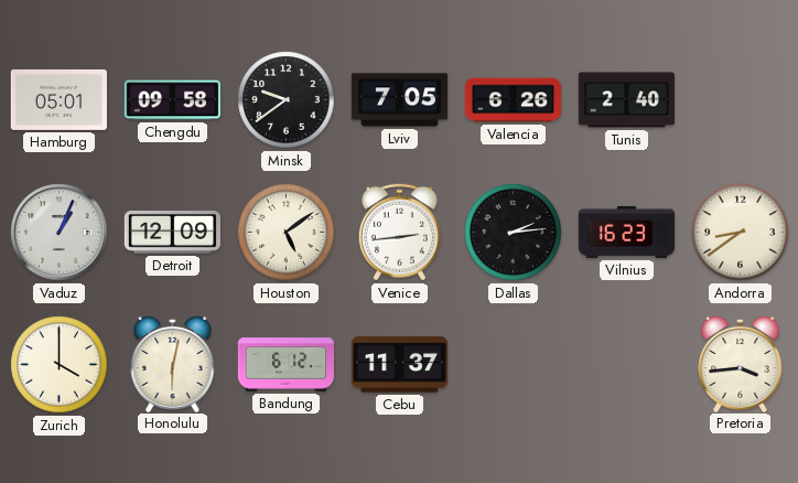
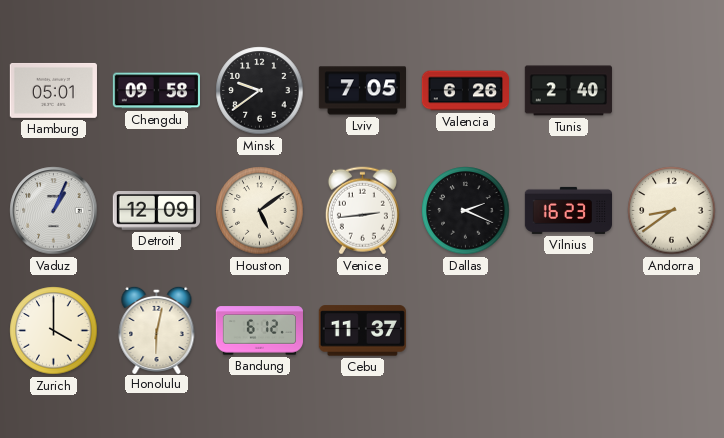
Dallas: 2:14 -> 2:19
Pretoria: 3:44 -> none
